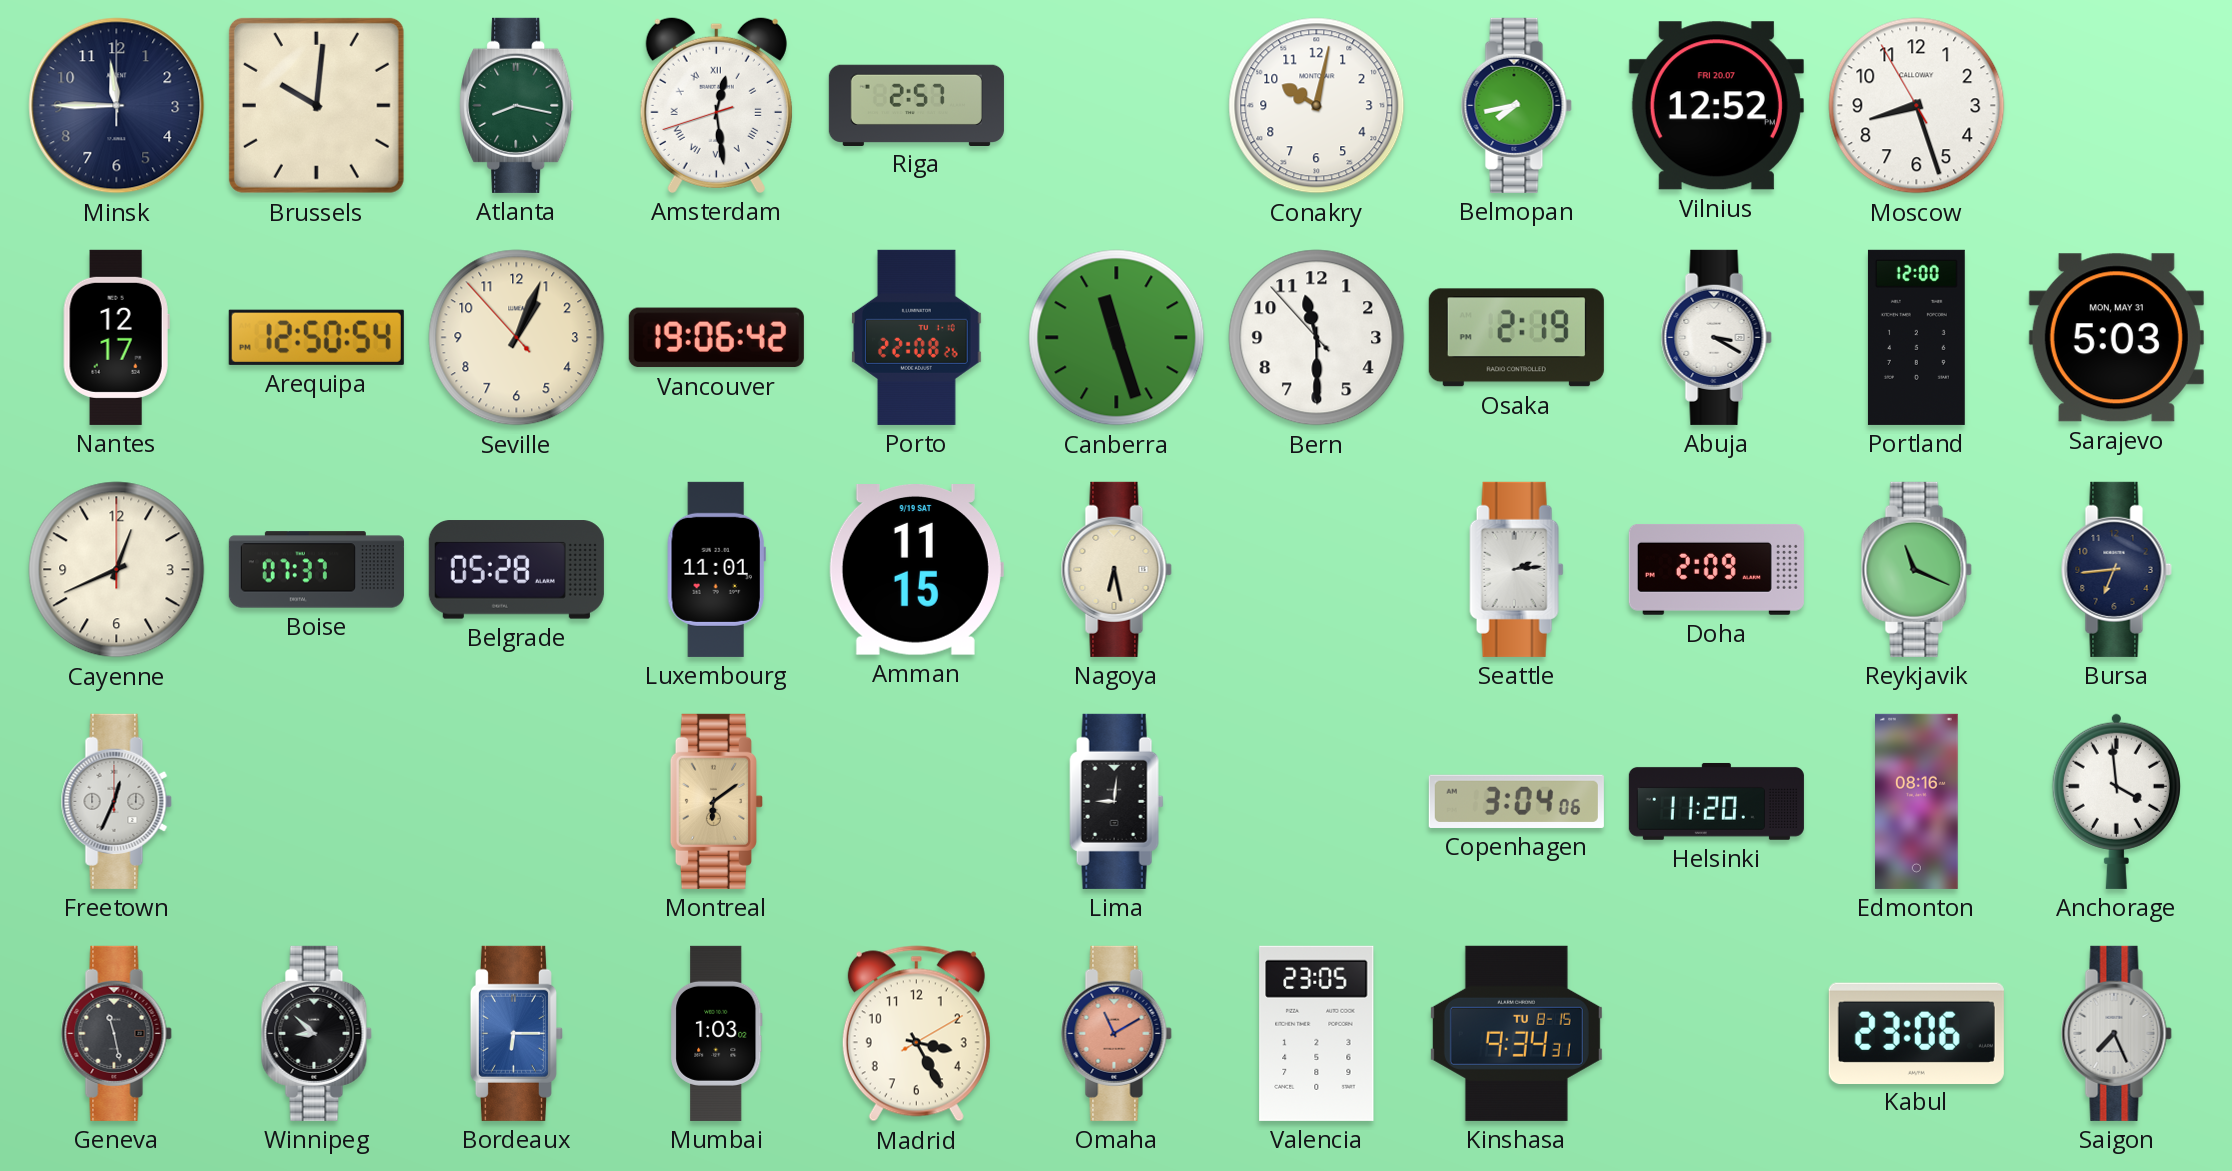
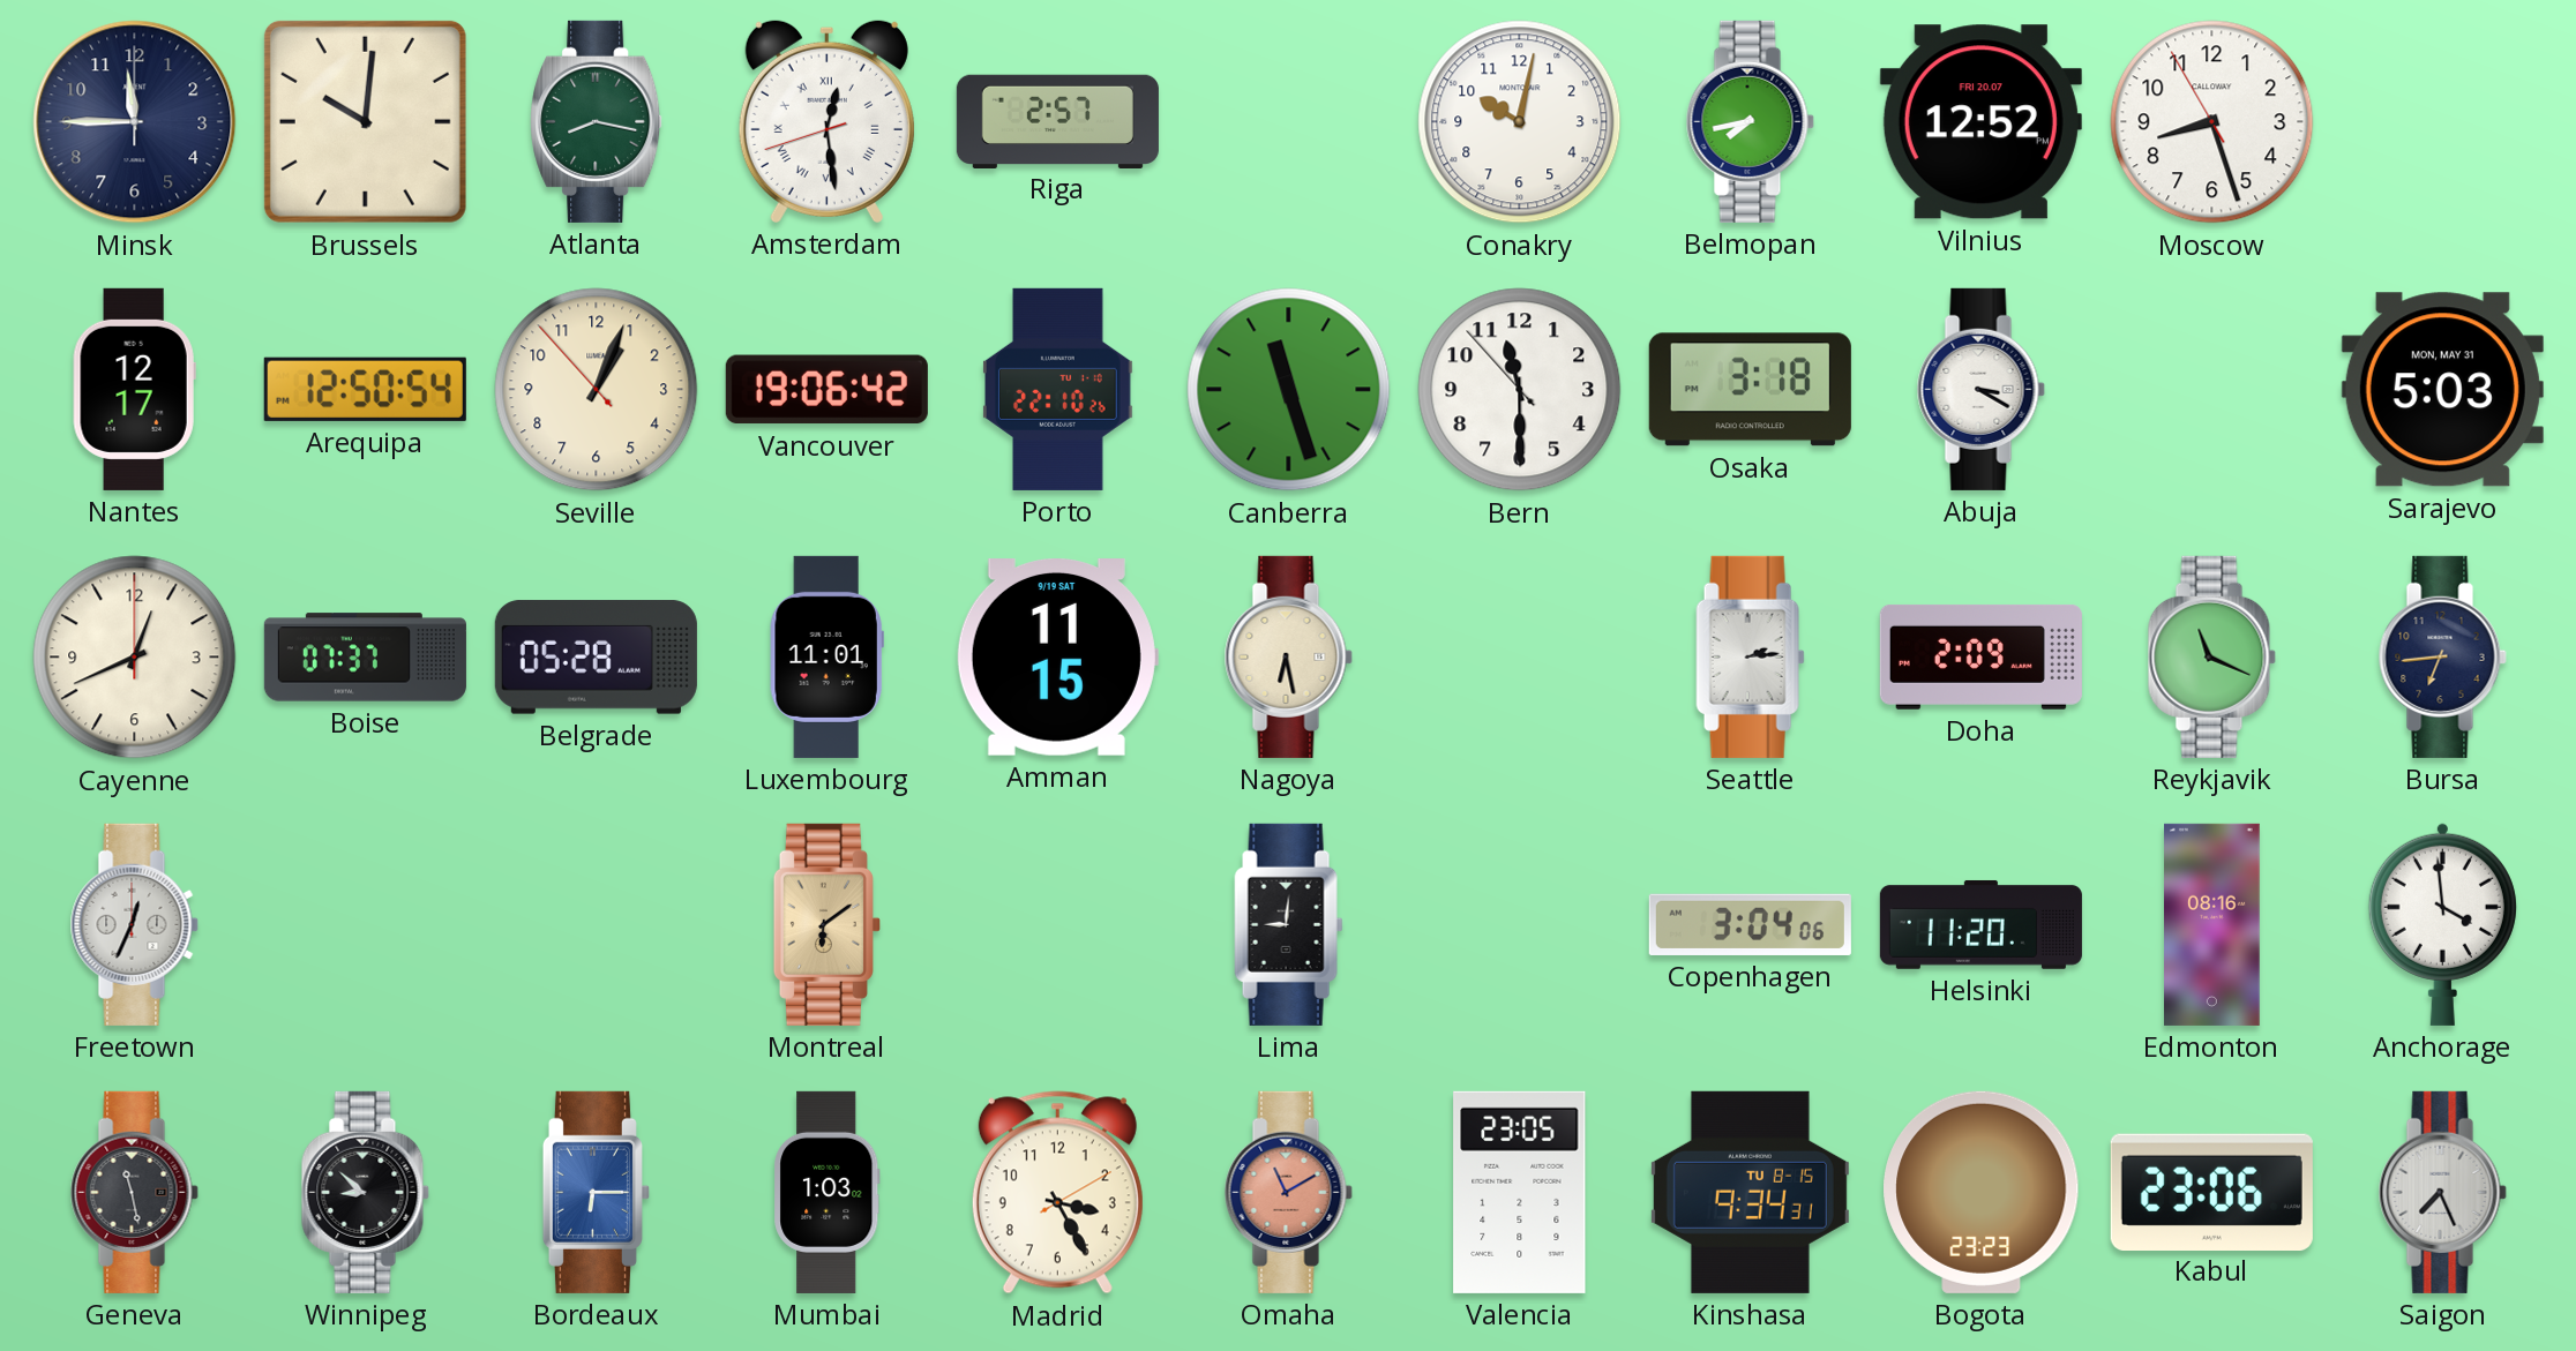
Porto: 22:08 -> 22:10
Osaka: 2:19 -> 3:18
Portland: 12:00 -> none
Bogota: none -> 23:23
